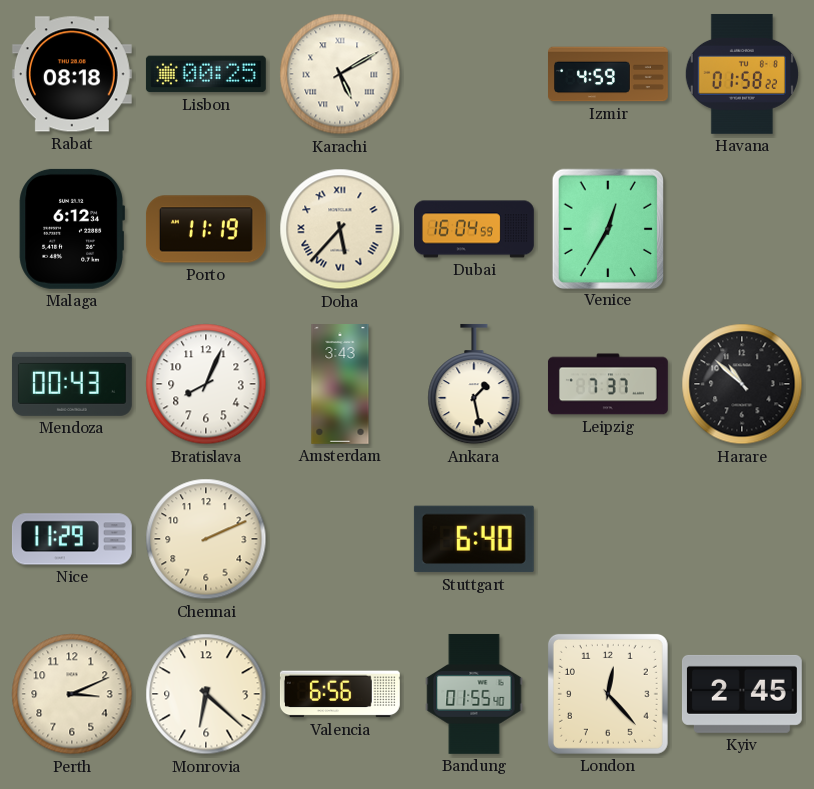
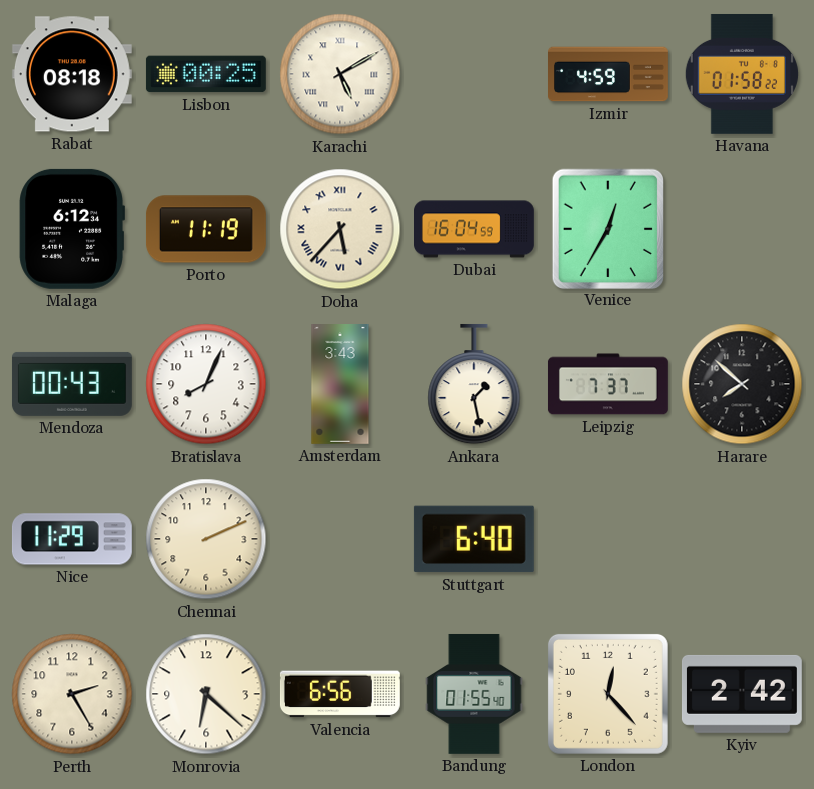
Harare: 10:52 -> 7:52
Perth: 3:11 -> 2:25
Kyiv: 2:45 -> 2:42
